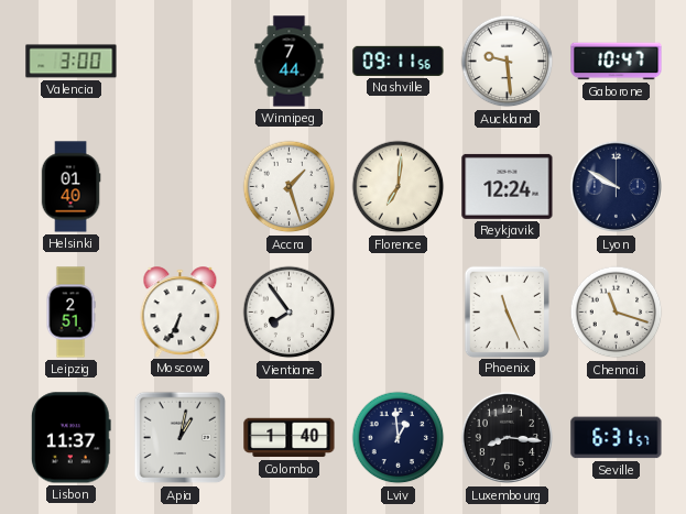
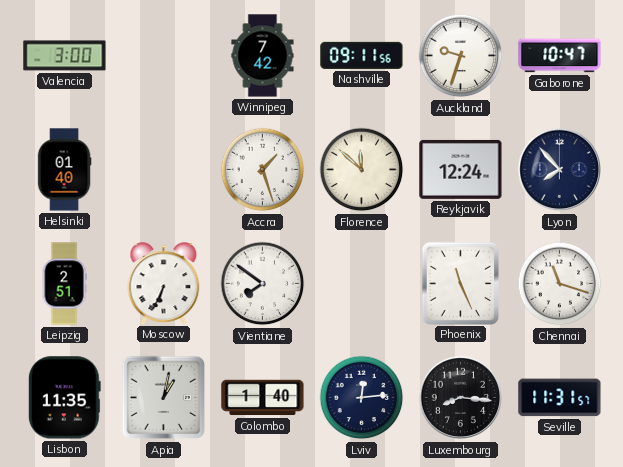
Winnipeg: 7:44 -> 7:42
Auckland: 9:29 -> 9:33
Florence: 7:01 -> 11:52
Lyon: 9:50 -> 7:53
Vientiane: 7:54 -> 7:51
Lisbon: 11:37 -> 11:35
Lviv: 12:59 -> 12:14
Seville: 6:31 -> 11:31
